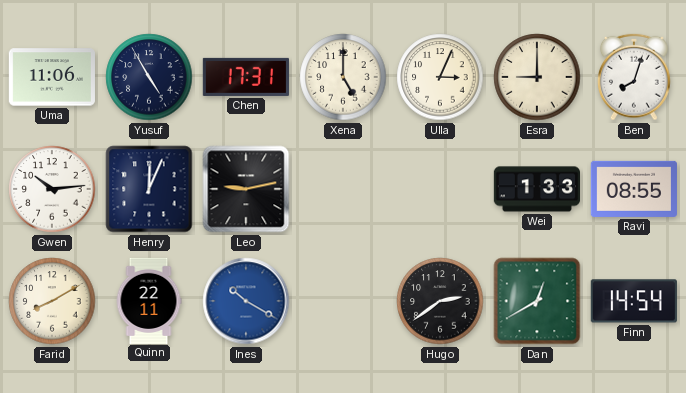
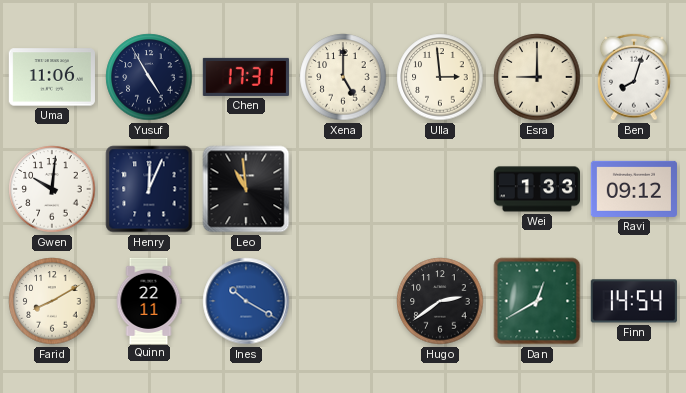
Ulla: 3:04 -> 2:59
Gwen: 10:14 -> 10:01
Leo: 9:13 -> 10:59
Ravi: 08:55 -> 09:12
